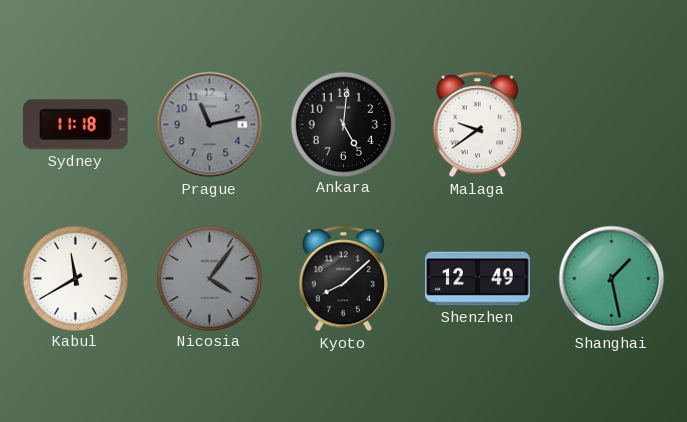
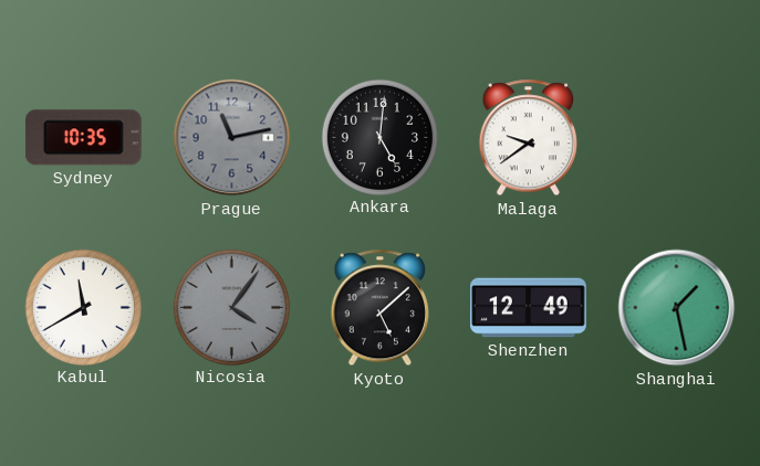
Sydney: 11:18 -> 10:35
Kyoto: 8:08 -> 5:08
